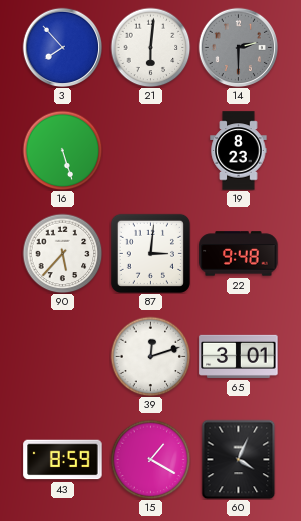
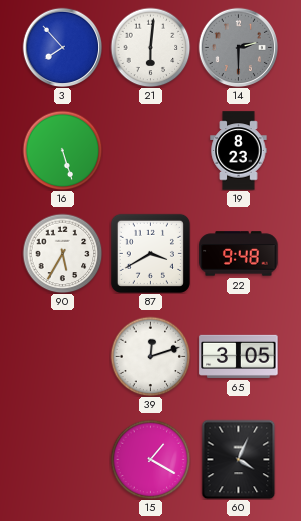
90: 5:37 -> 5:35
87: 3:01 -> 3:40
65: 3:01 -> 3:05
43: 8:59 -> none
